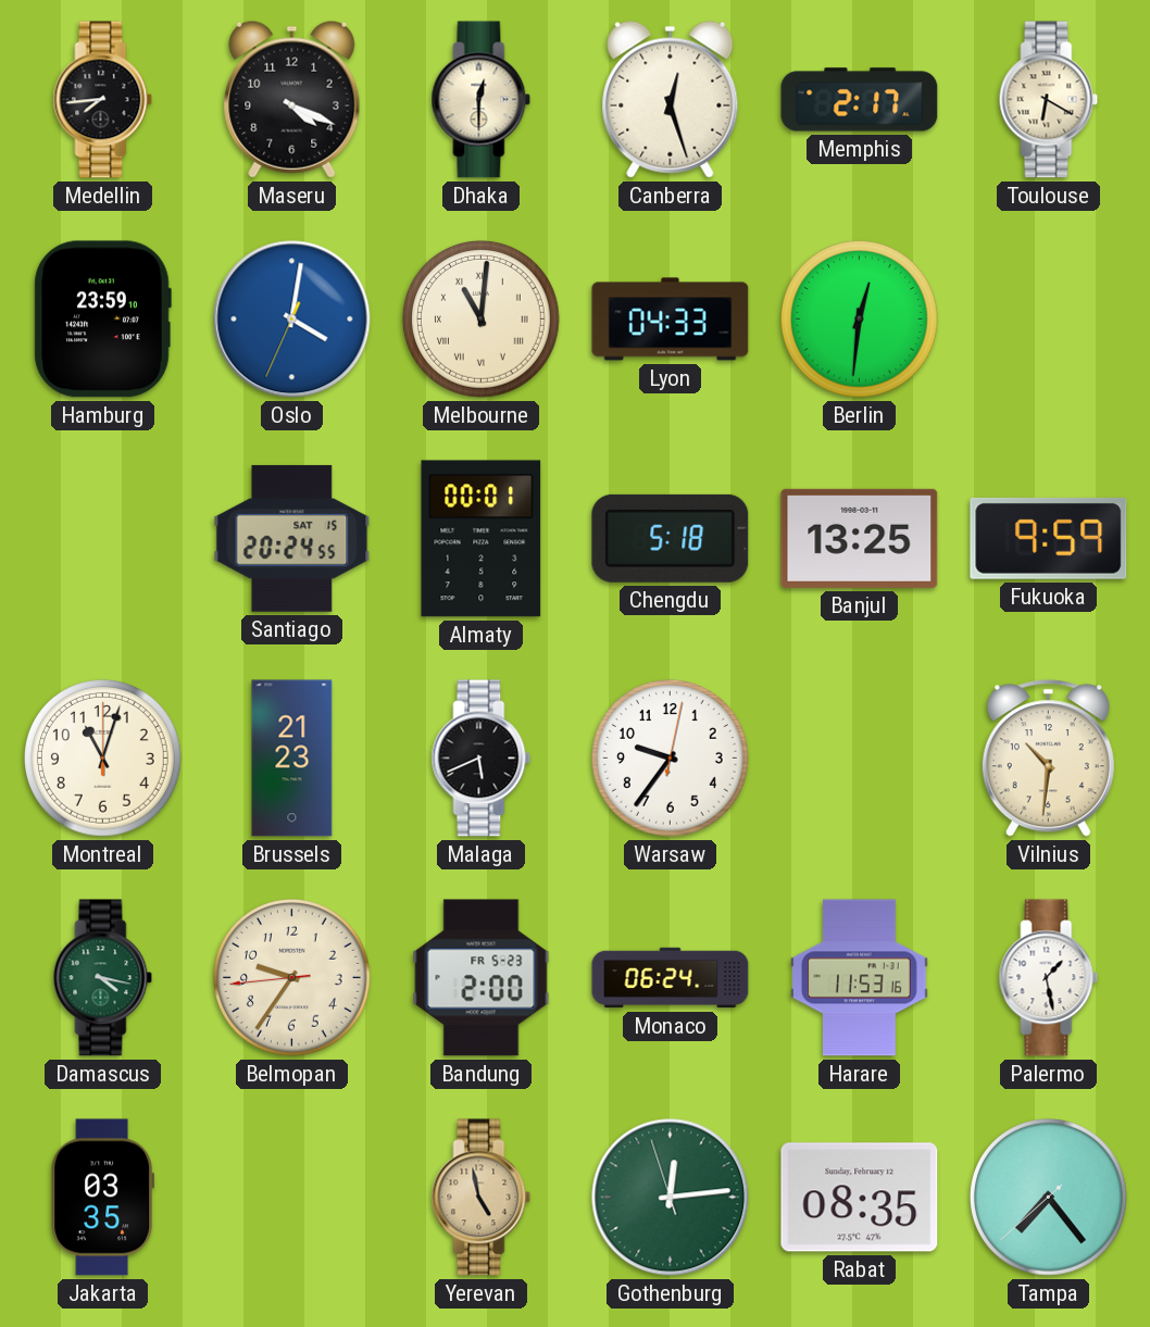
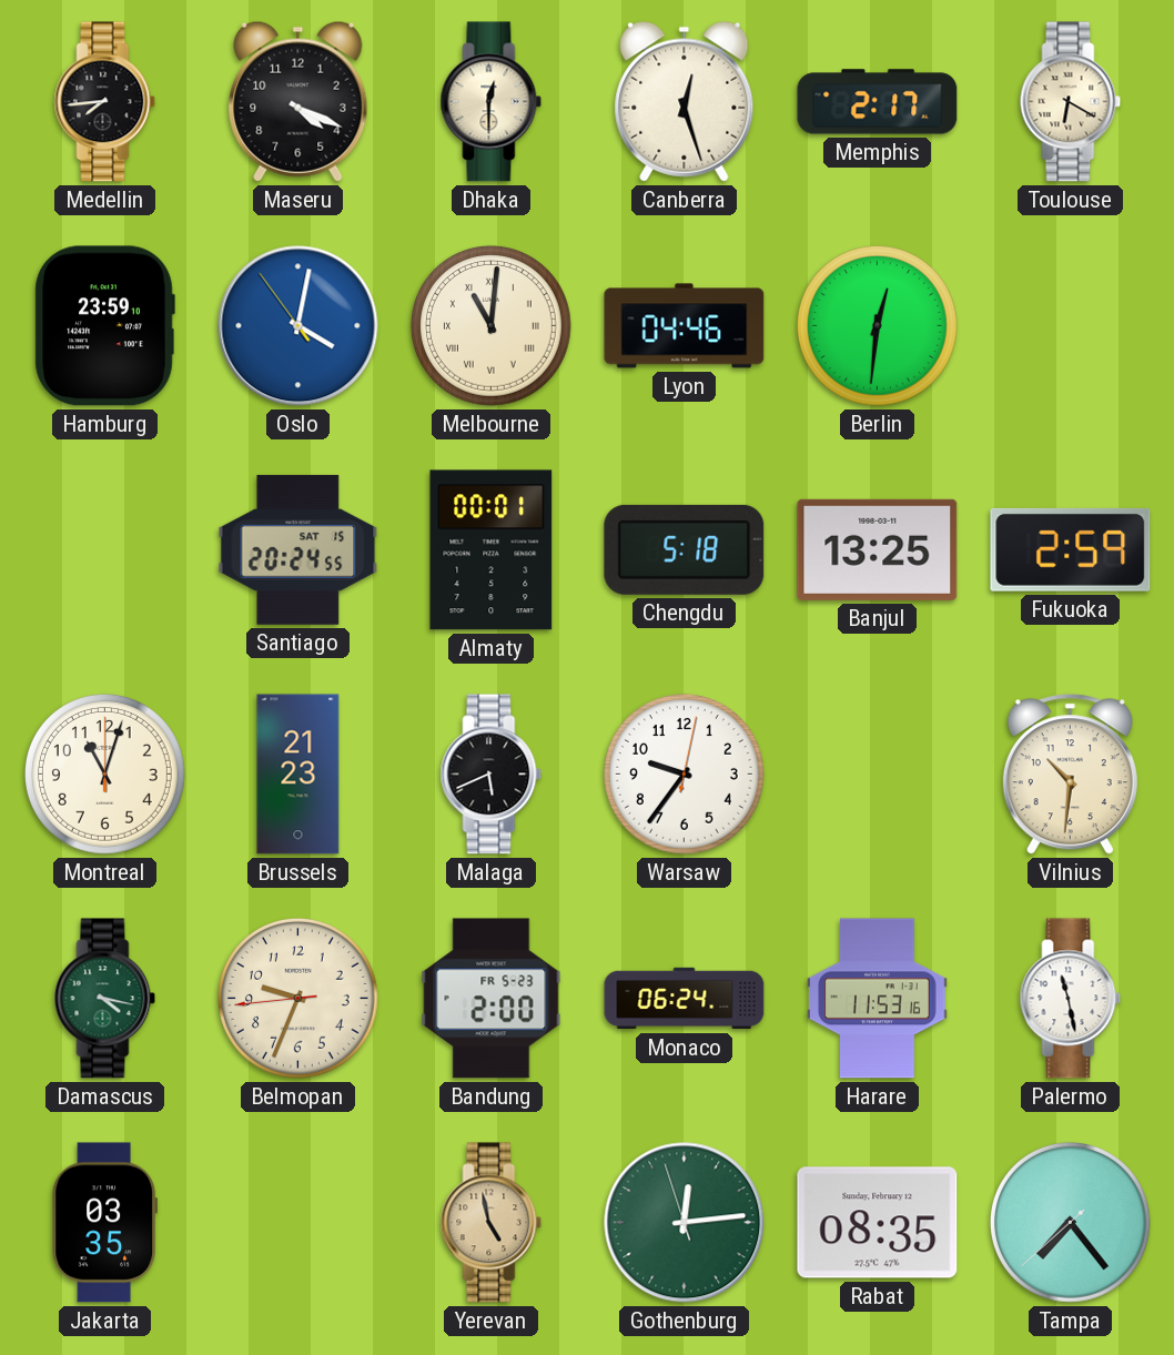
Oslo: 4:01:34 -> 4:01:54
Lyon: 04:33 -> 04:46
Fukuoka: 9:59 -> 2:59
Belmopan: 9:35 -> 9:33
Palermo: 1:28 -> 11:28
